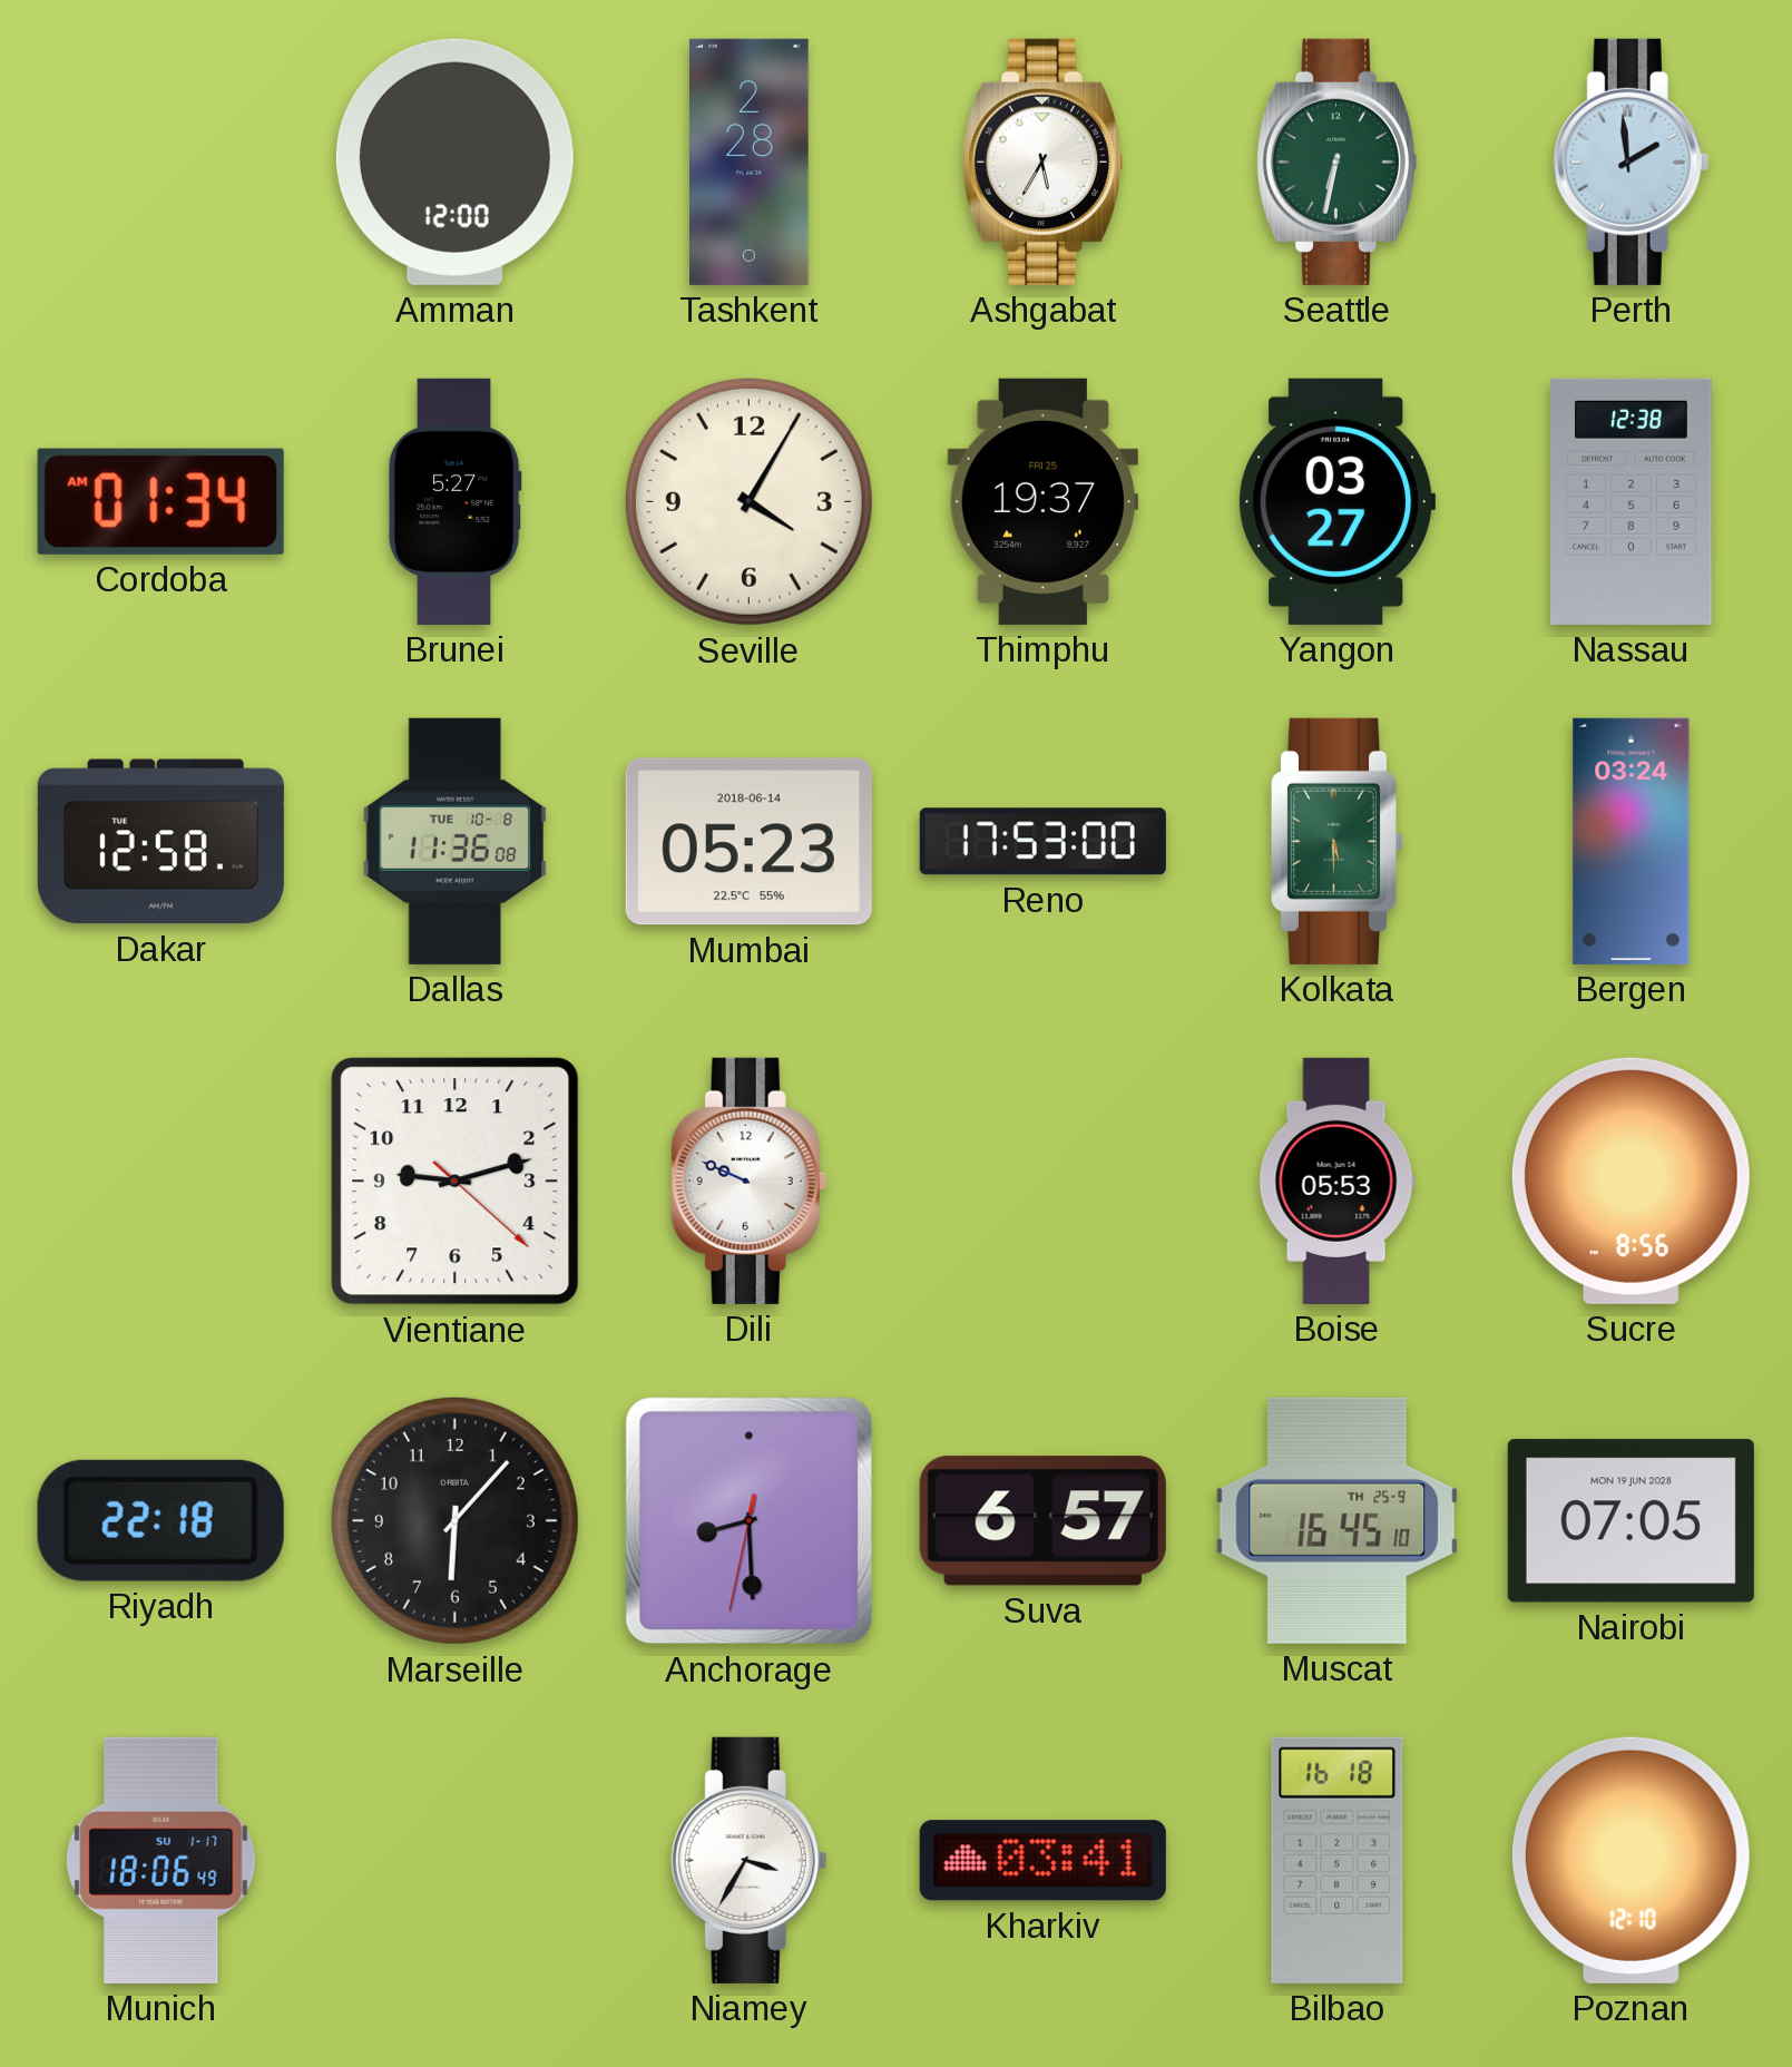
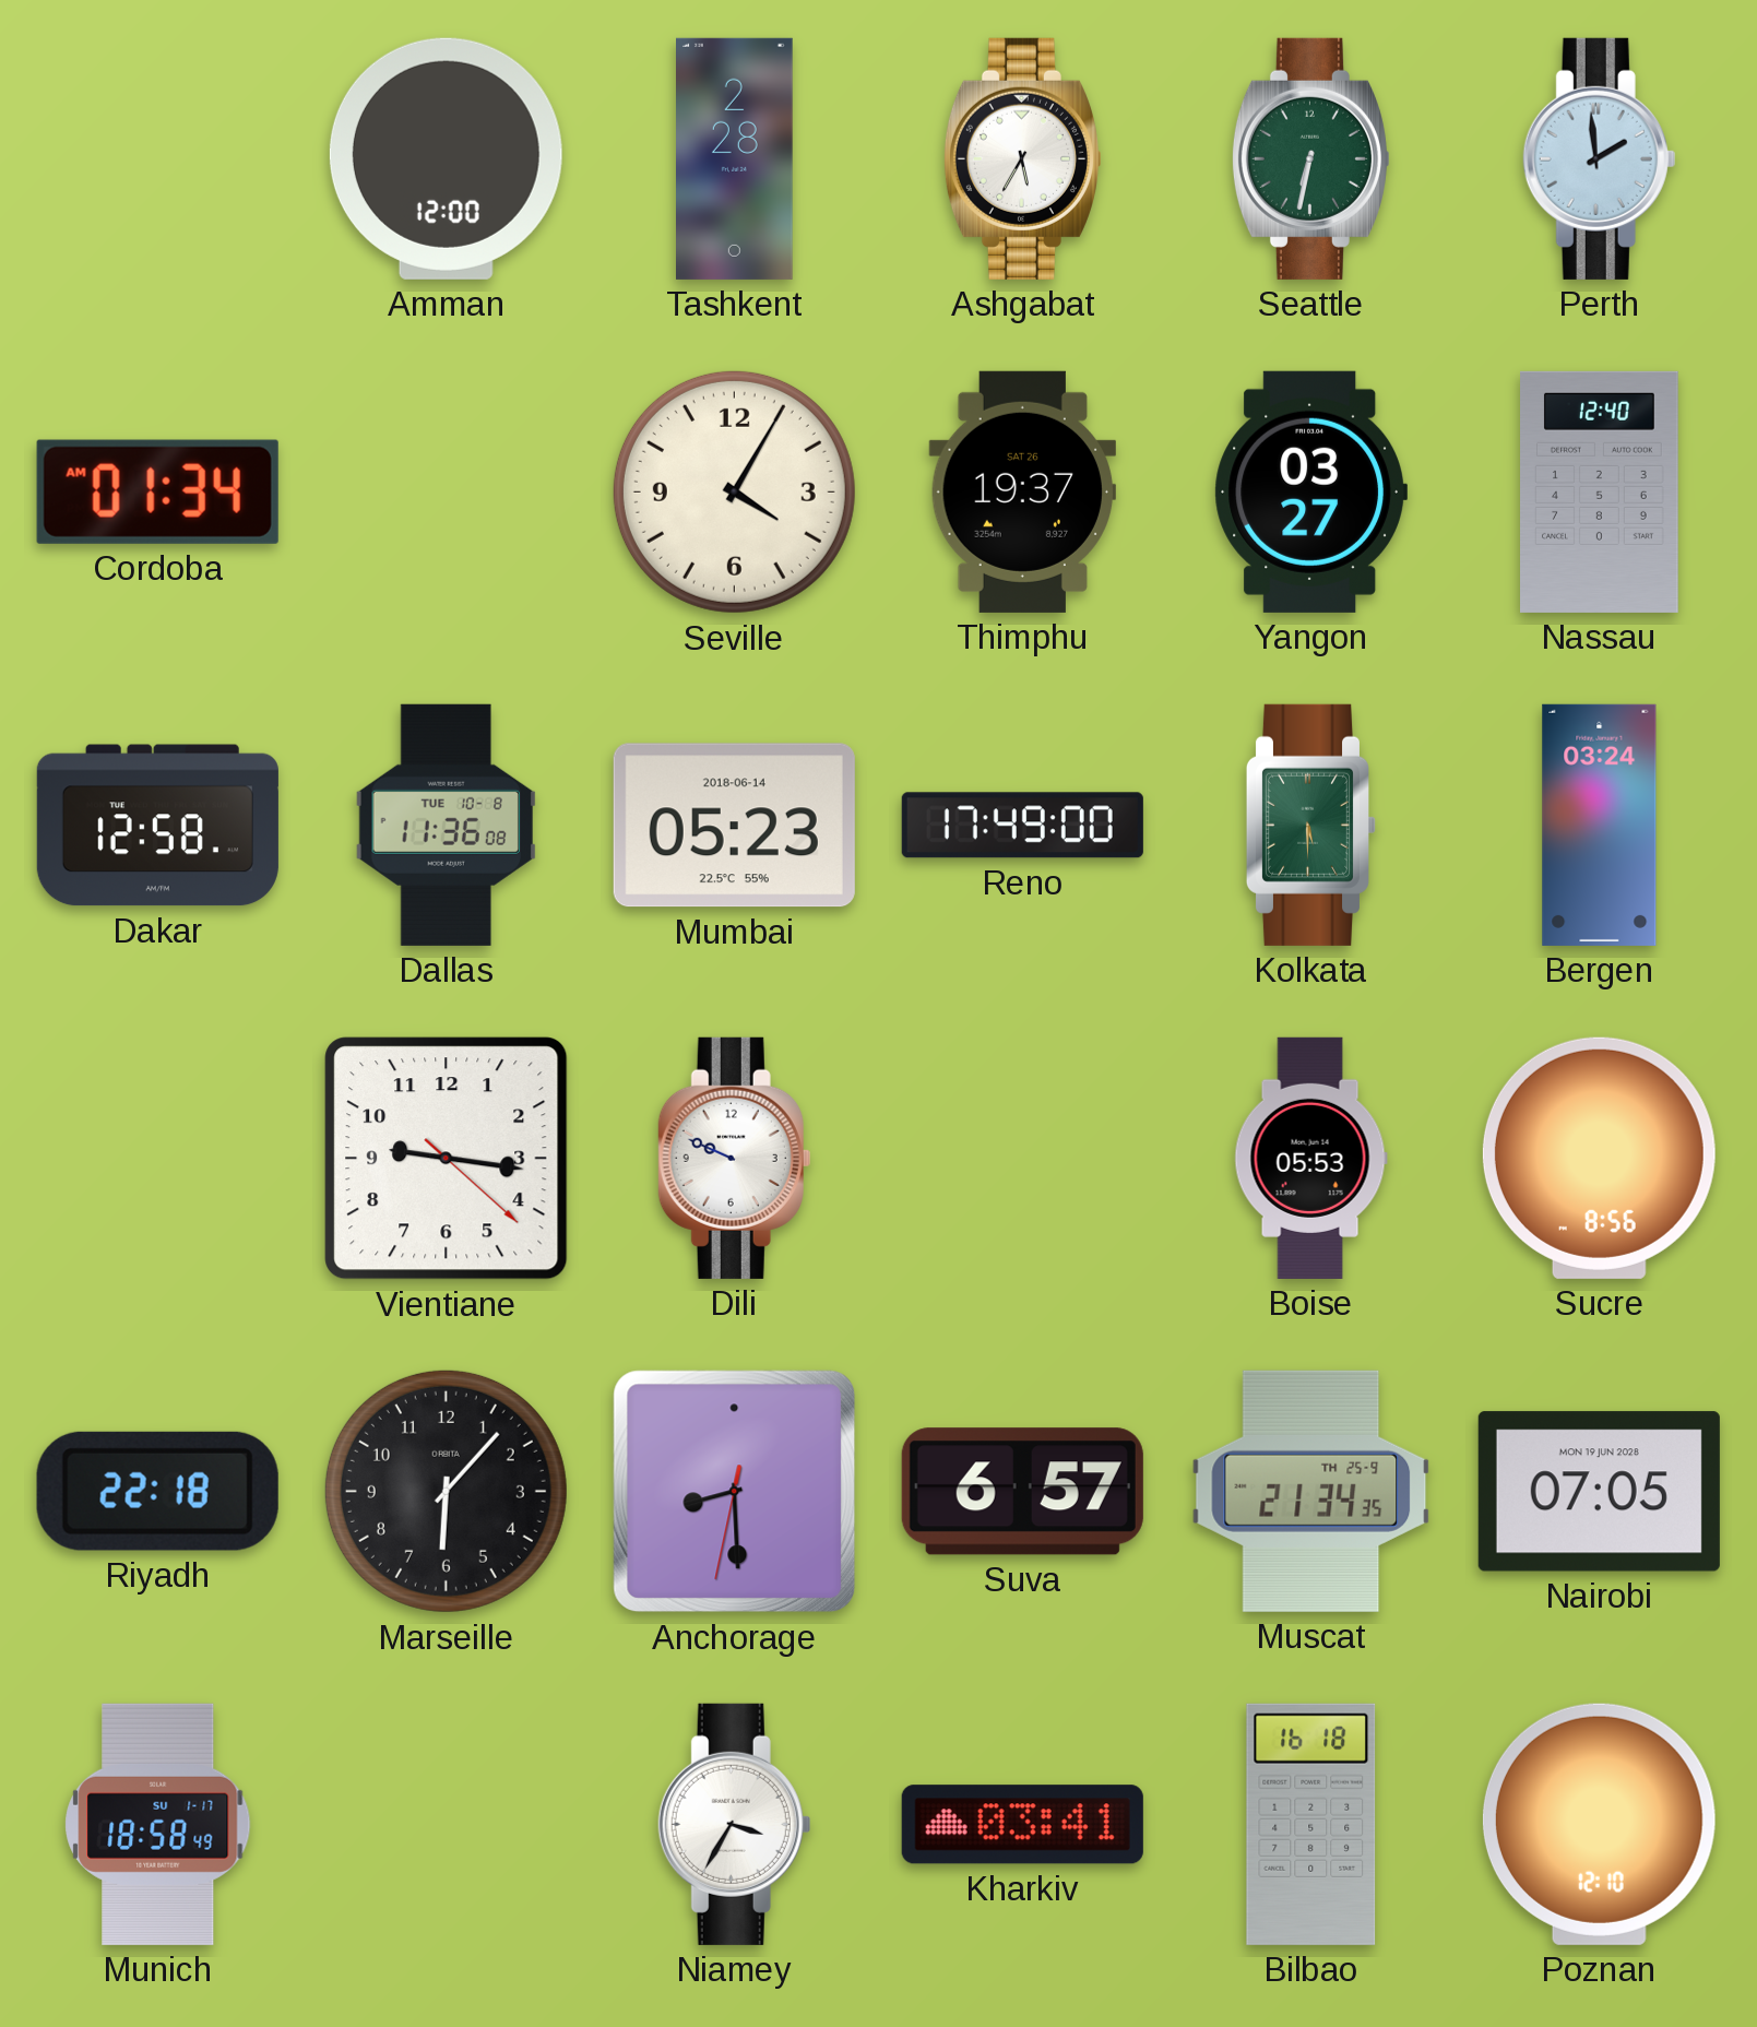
Brunei: 5:27 -> none
Thimphu date: FRI 25 -> SAT 26
Nassau: 12:38 -> 12:40
Reno: 17:53 -> 17:49
Vientiane: 9:12 -> 9:16
Muscat: 16:45 -> 21:34
Munich: 18:06 -> 18:58
